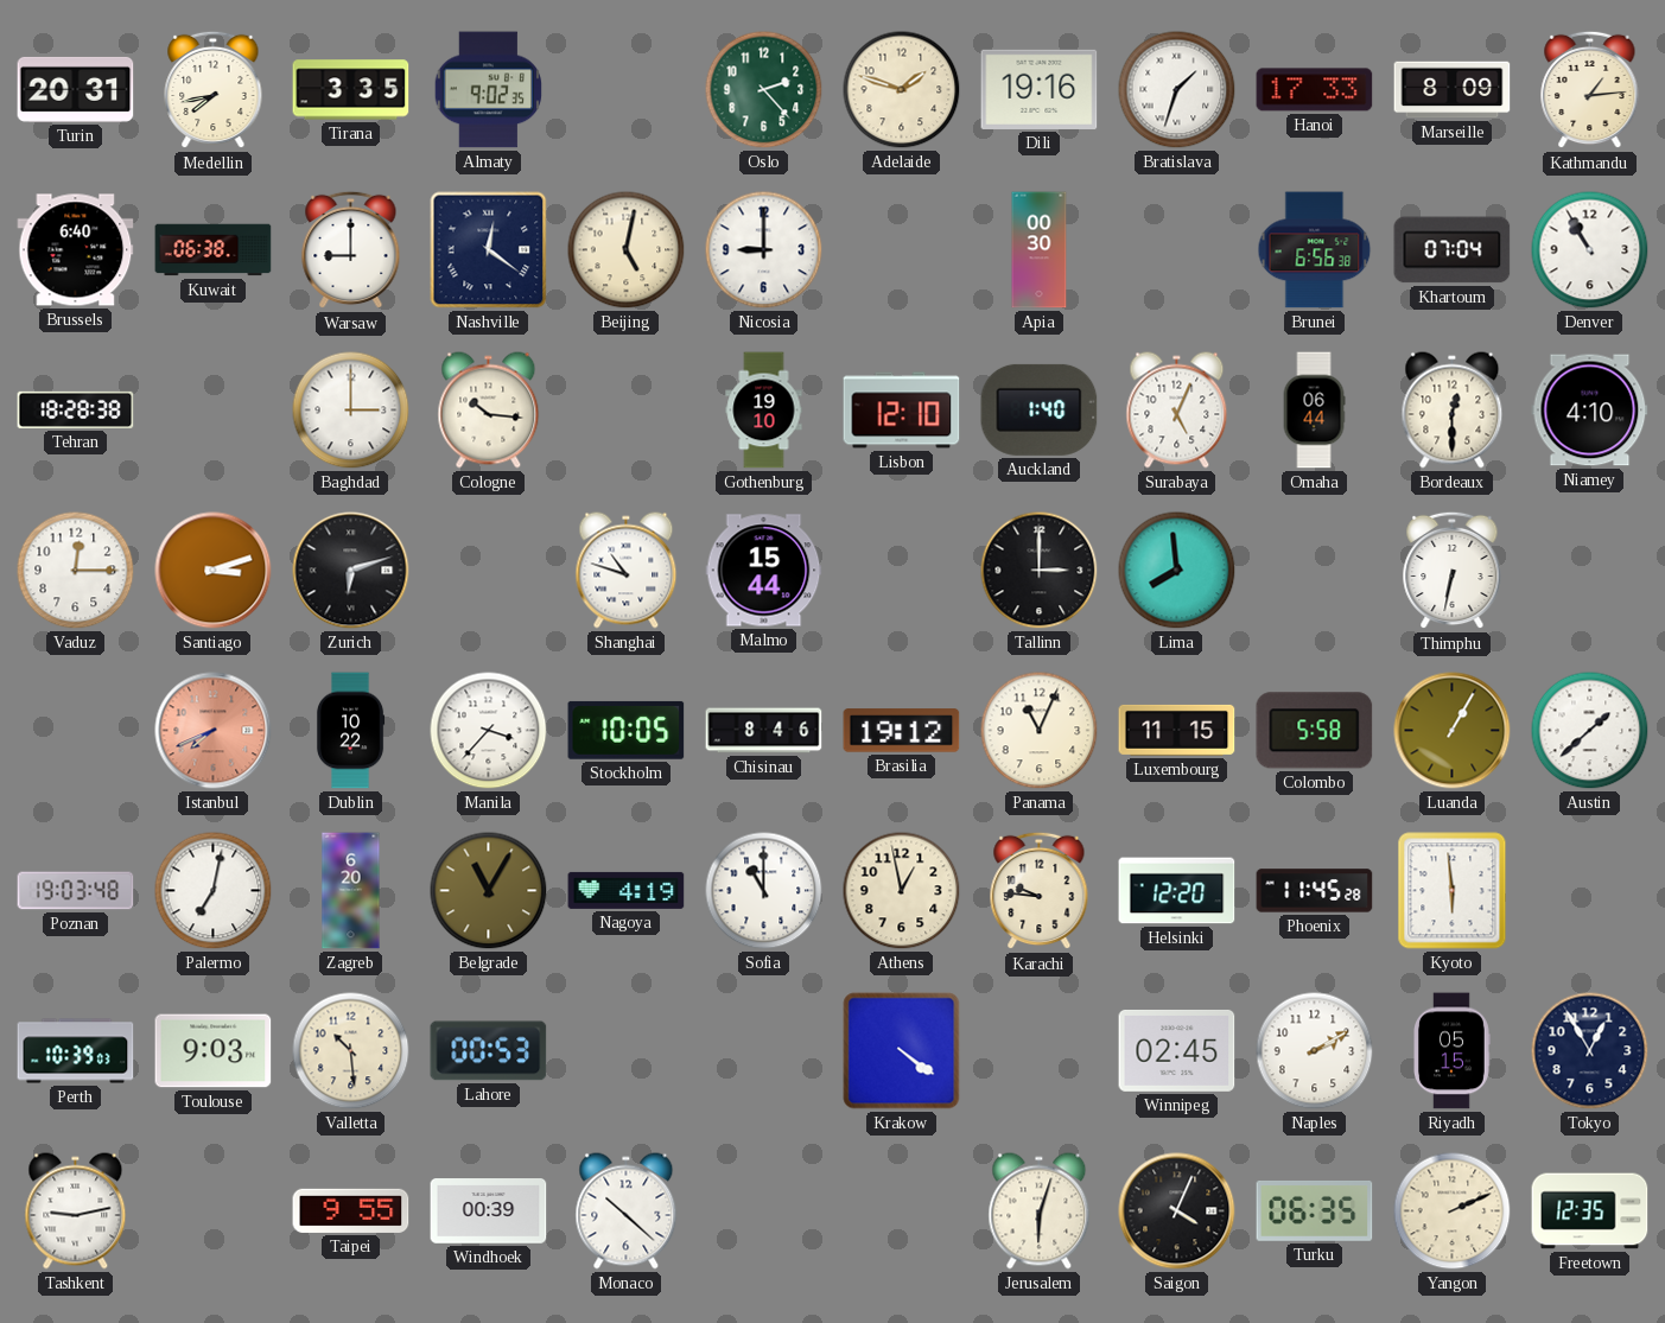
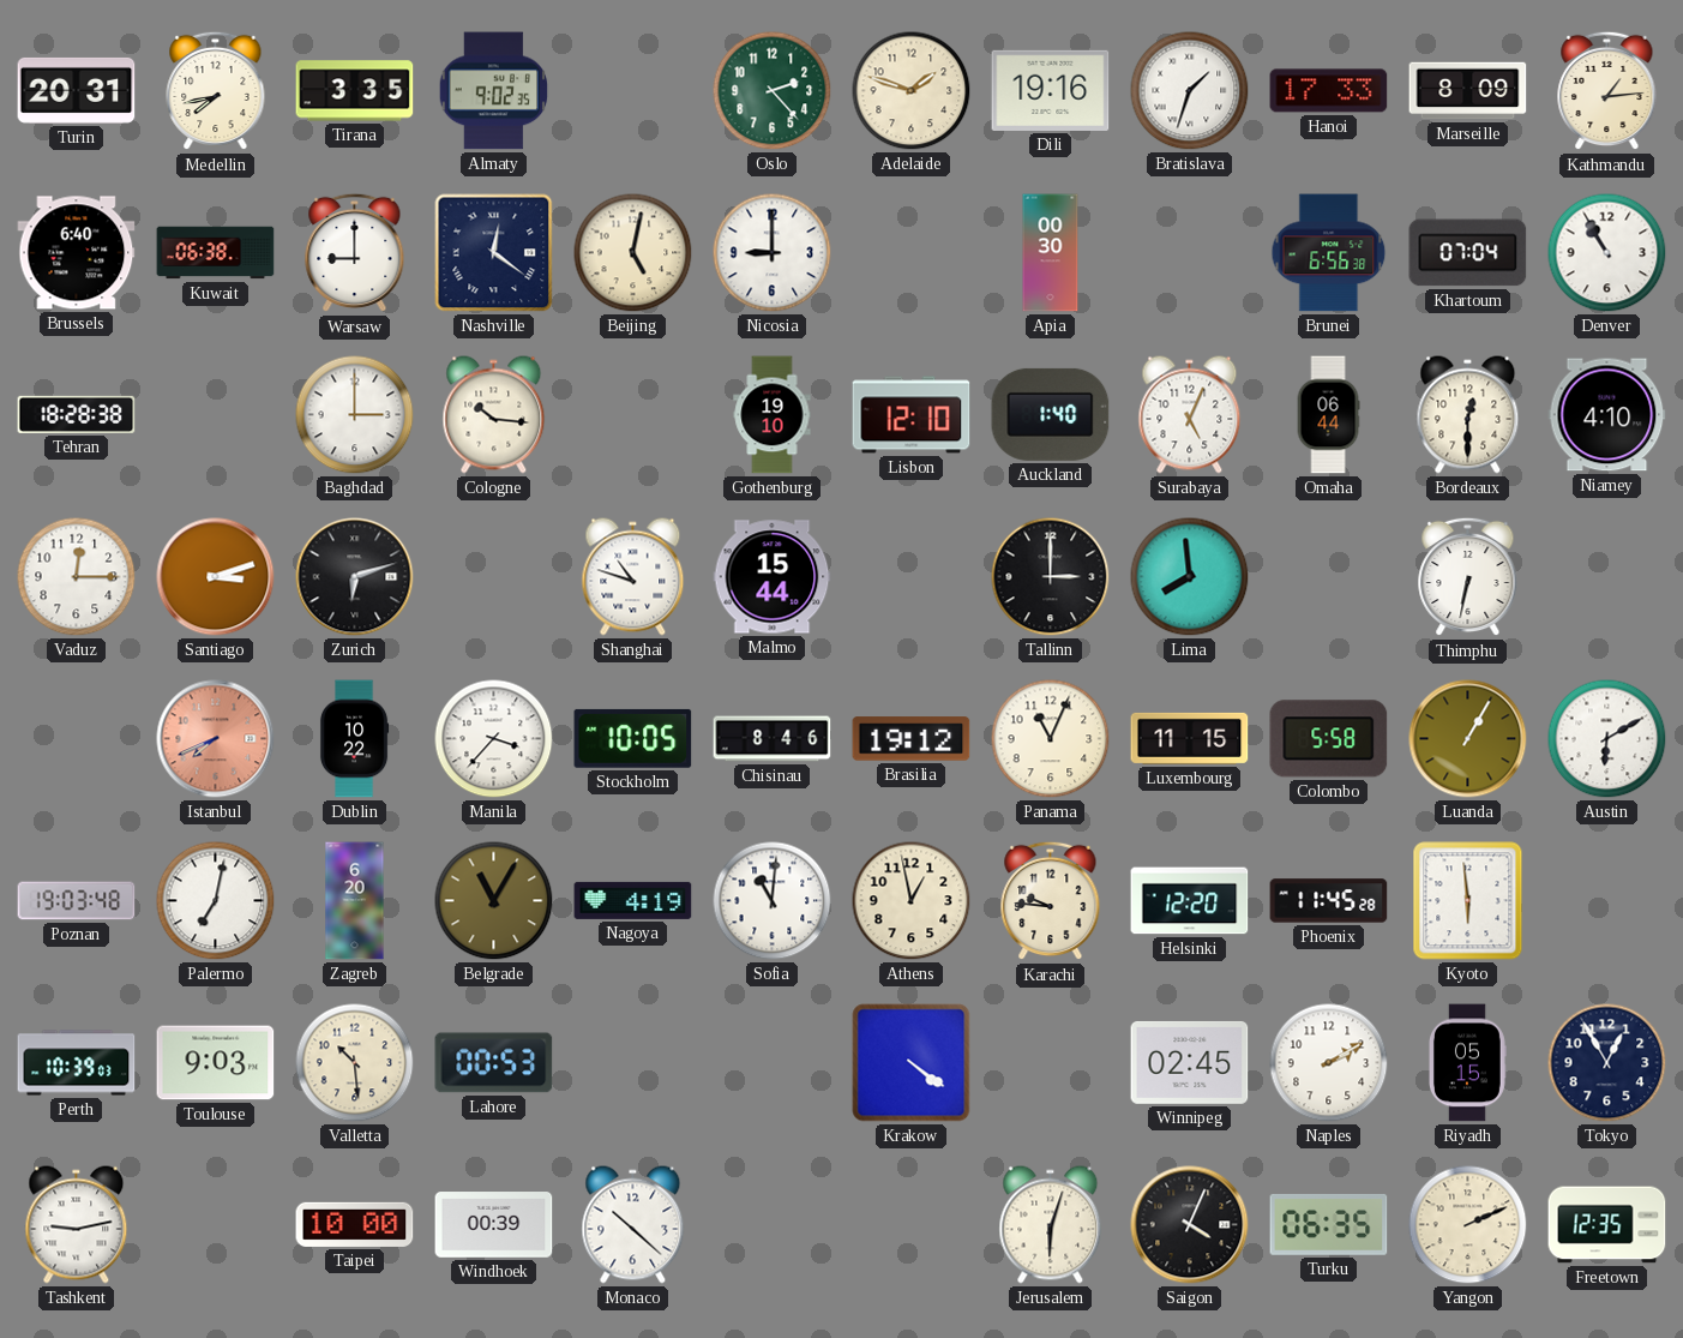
Austin: 1:38 -> 6:10
Sofia: 11:00 -> 11:01
Taipei: 9:55 -> 10:00
